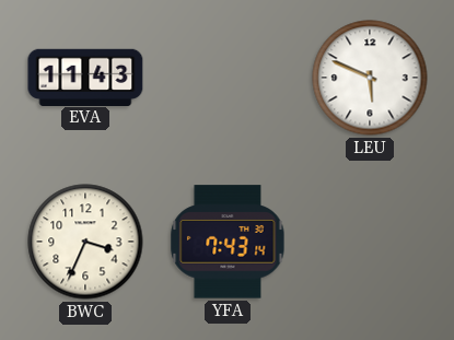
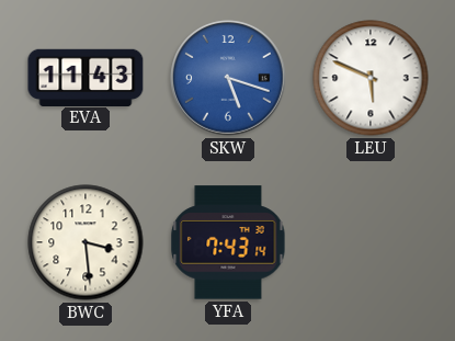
SKW: none -> 5:18
BWC: 3:34 -> 3:29
